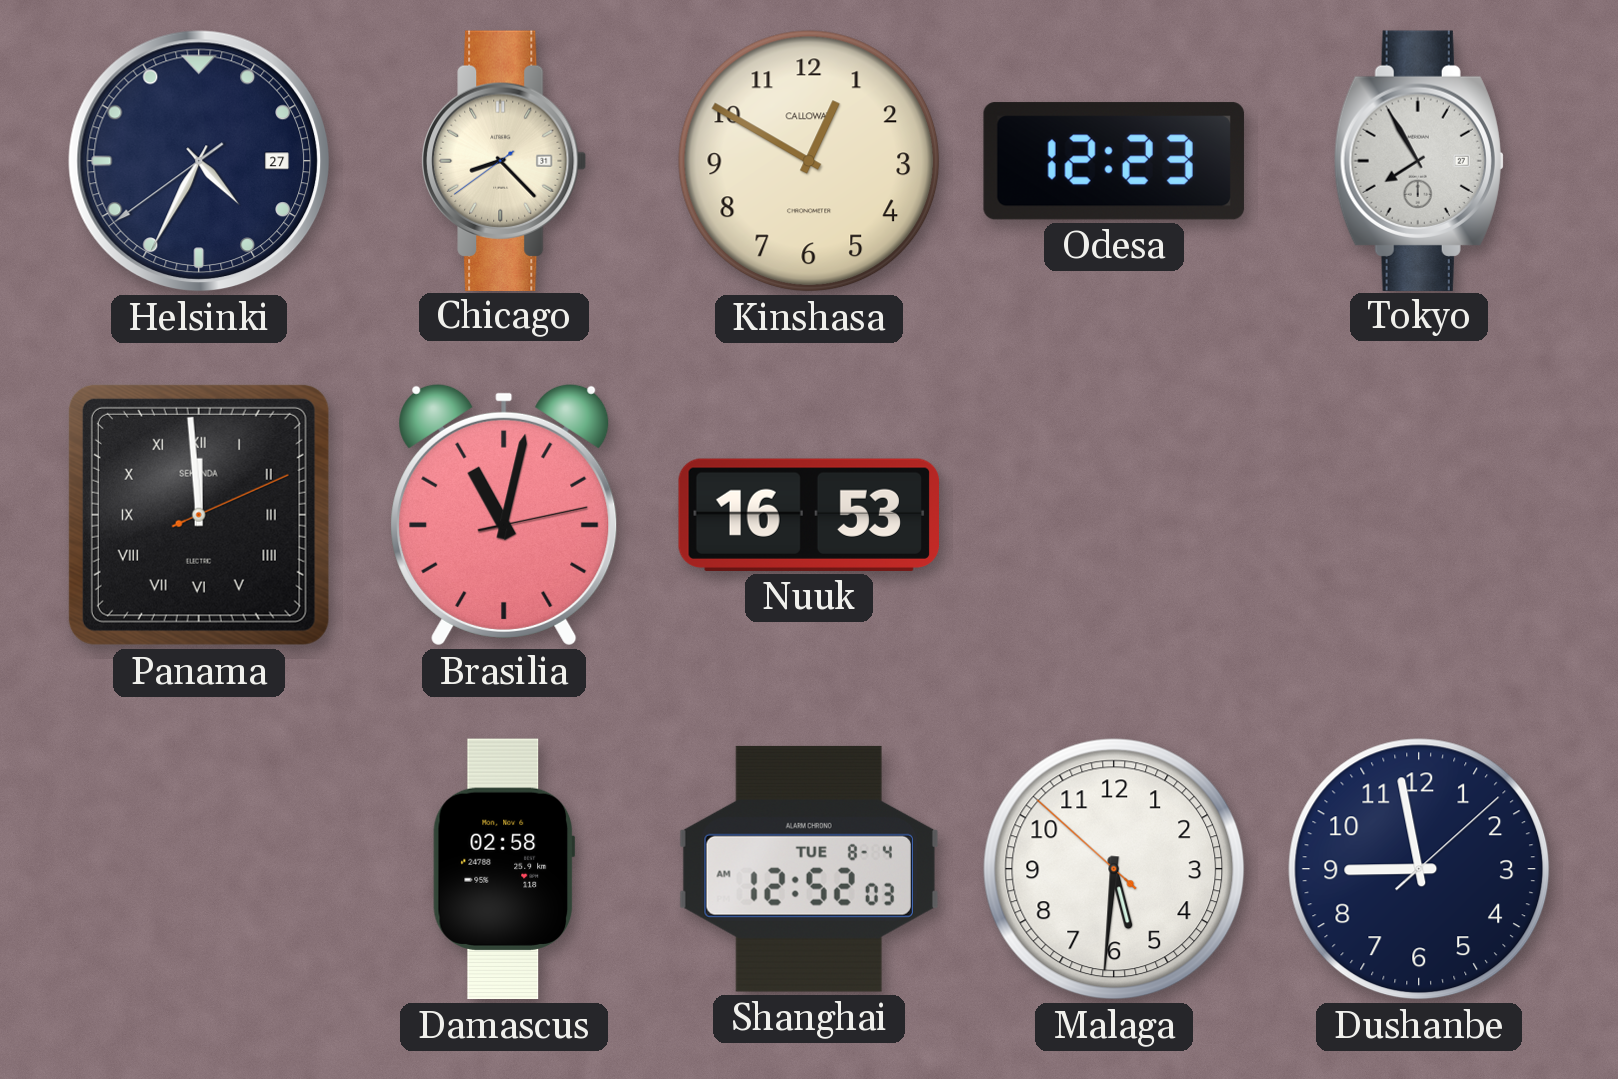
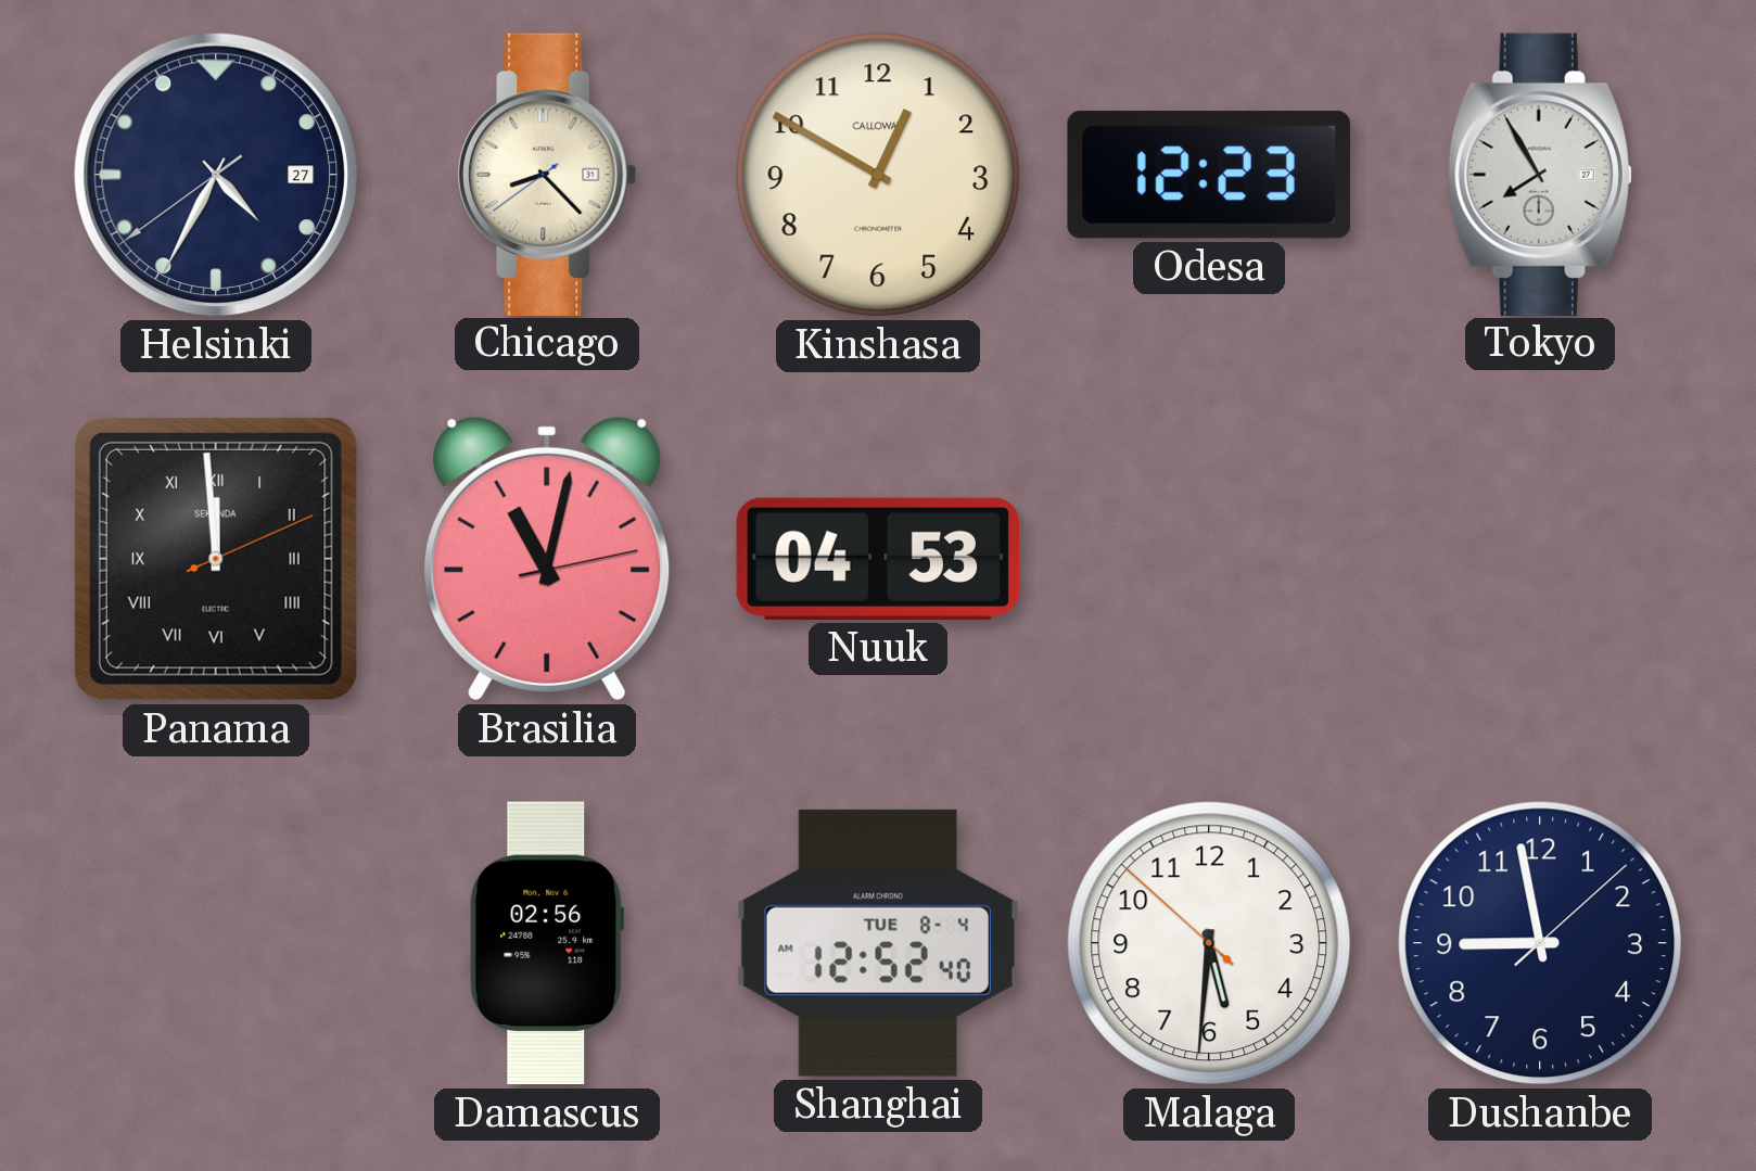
Nuuk: 16:53 -> 04:53
Damascus: 02:58 -> 02:56
Shanghai: 12:52:03 AM -> 12:52:40 AM
